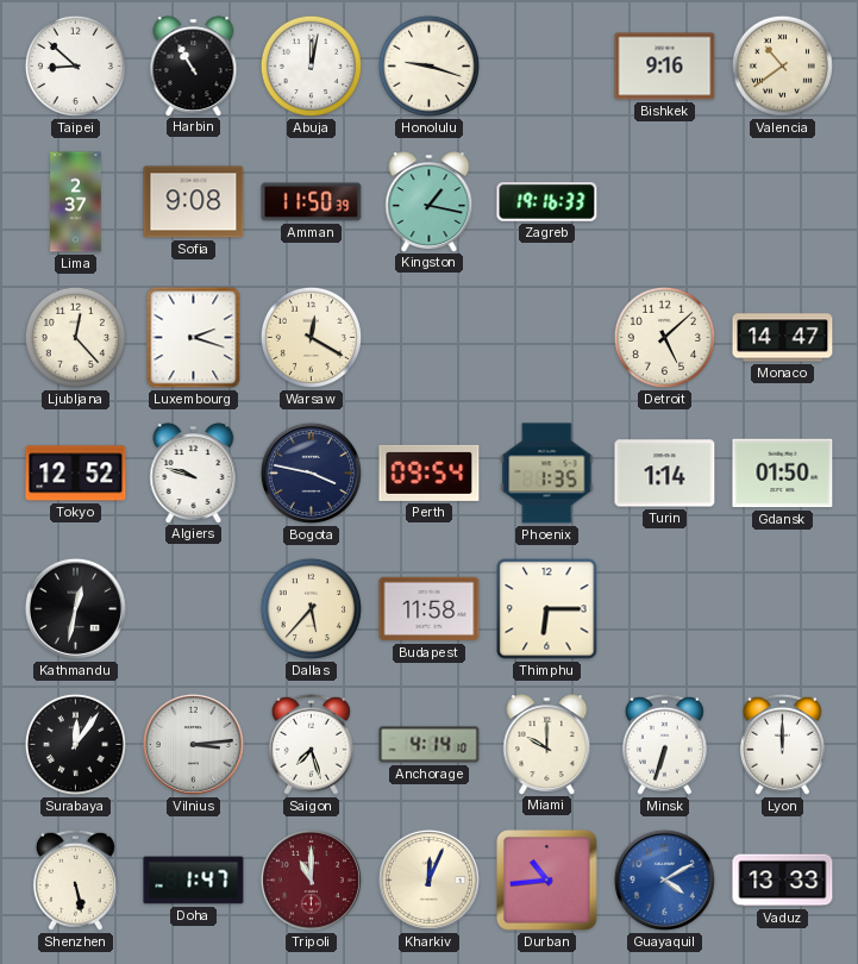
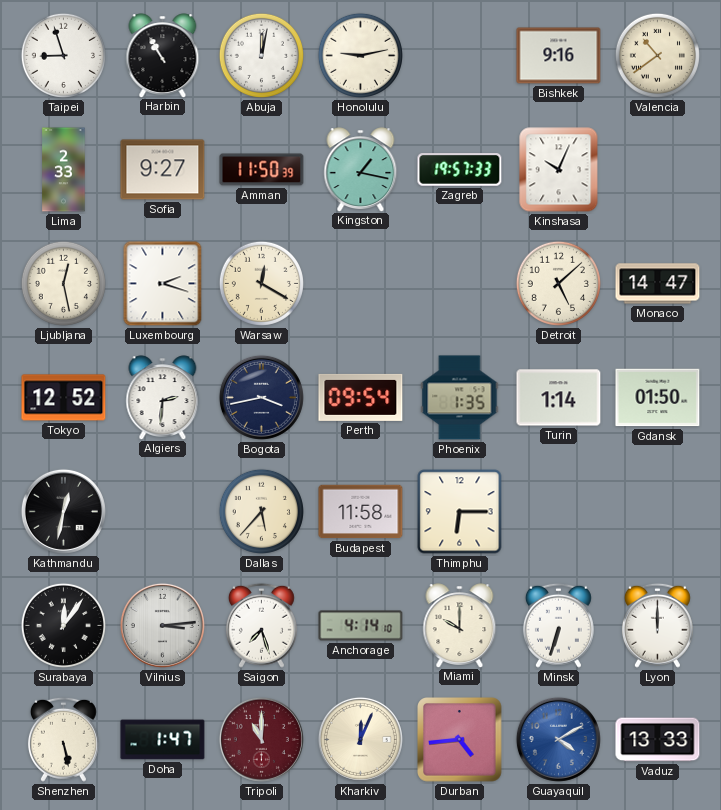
Taipei: 8:52 -> 8:57
Honolulu: 9:18 -> 9:13
Lima: 2:37 -> 2:33
Sofia: 9:08 -> 9:27
Zagreb: 19:16 -> 19:57
Kinshasa: none -> 10:04
Ljubljana: 12:23 -> 12:28
Algiers: 9:48 -> 2:31
Bogota: 3:47 -> 3:43
Durban: 10:44 -> 4:44
